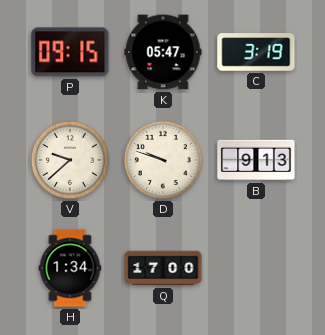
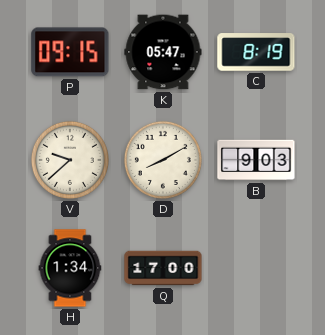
C: 3:19 -> 8:19
D: 9:48 -> 8:10
B: 9:13 -> 9:03
